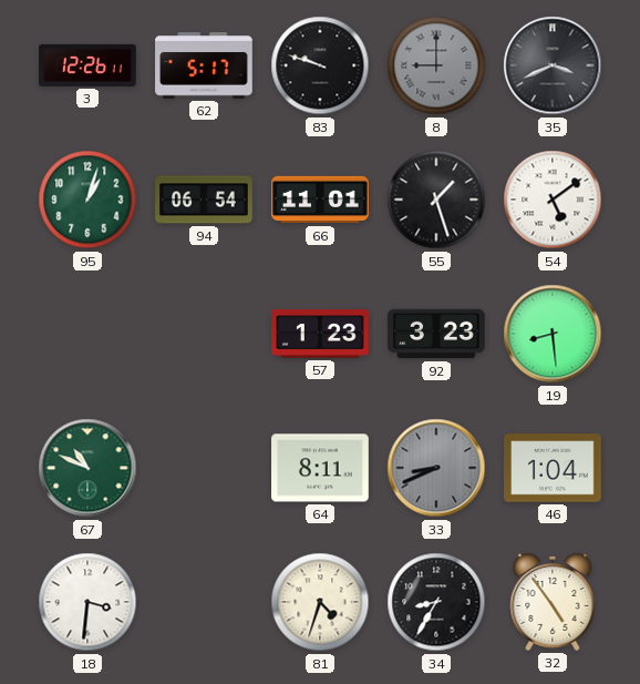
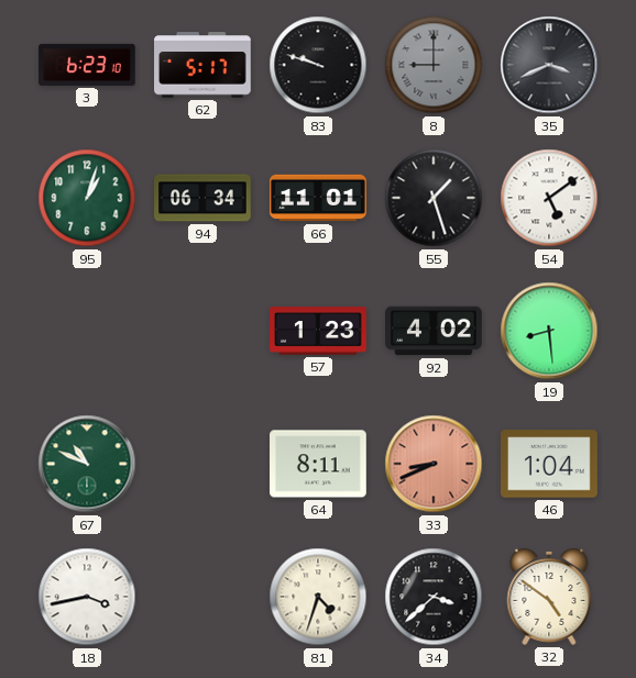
3: 12:26 -> 6:23
94: 06:54 -> 06:34
92: 3:23 -> 4:02
33 dial: grey -> salmon
18: 3:31 -> 3:43
34: 8:35 -> 3:38
32: 4:54 -> 4:51
